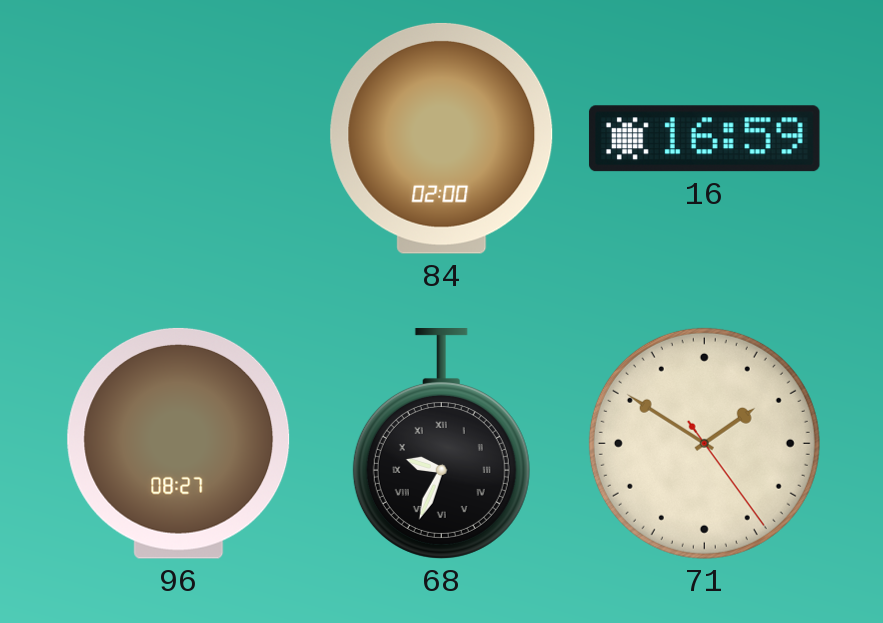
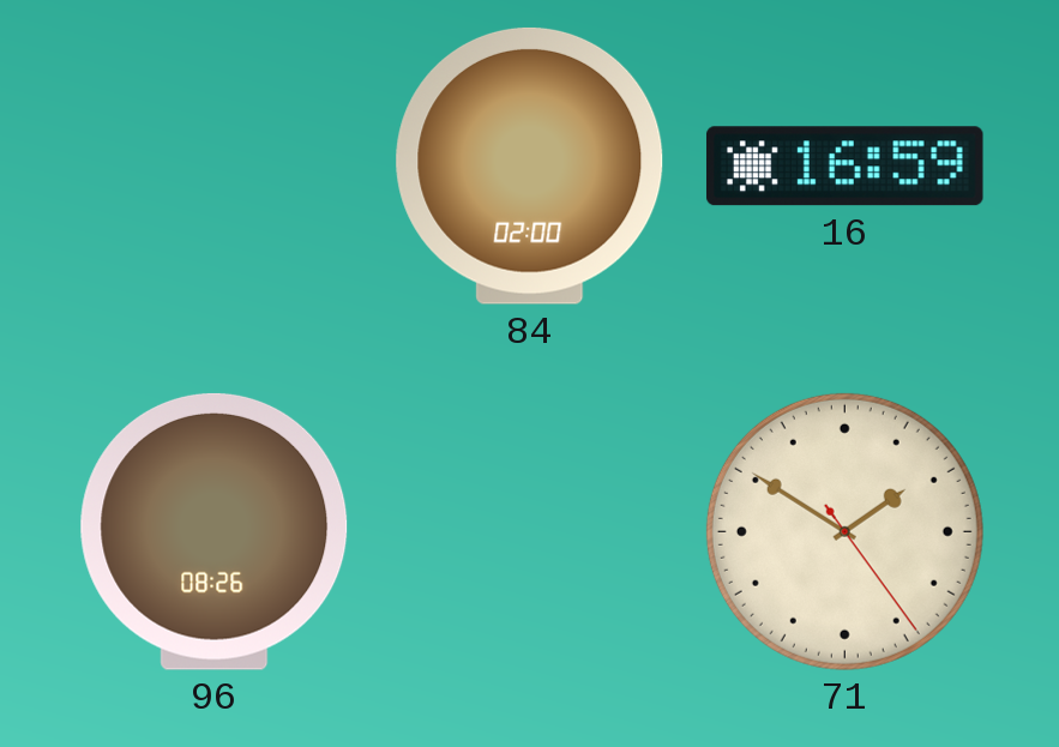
96: 08:27 -> 08:26
68: 9:34 -> none
